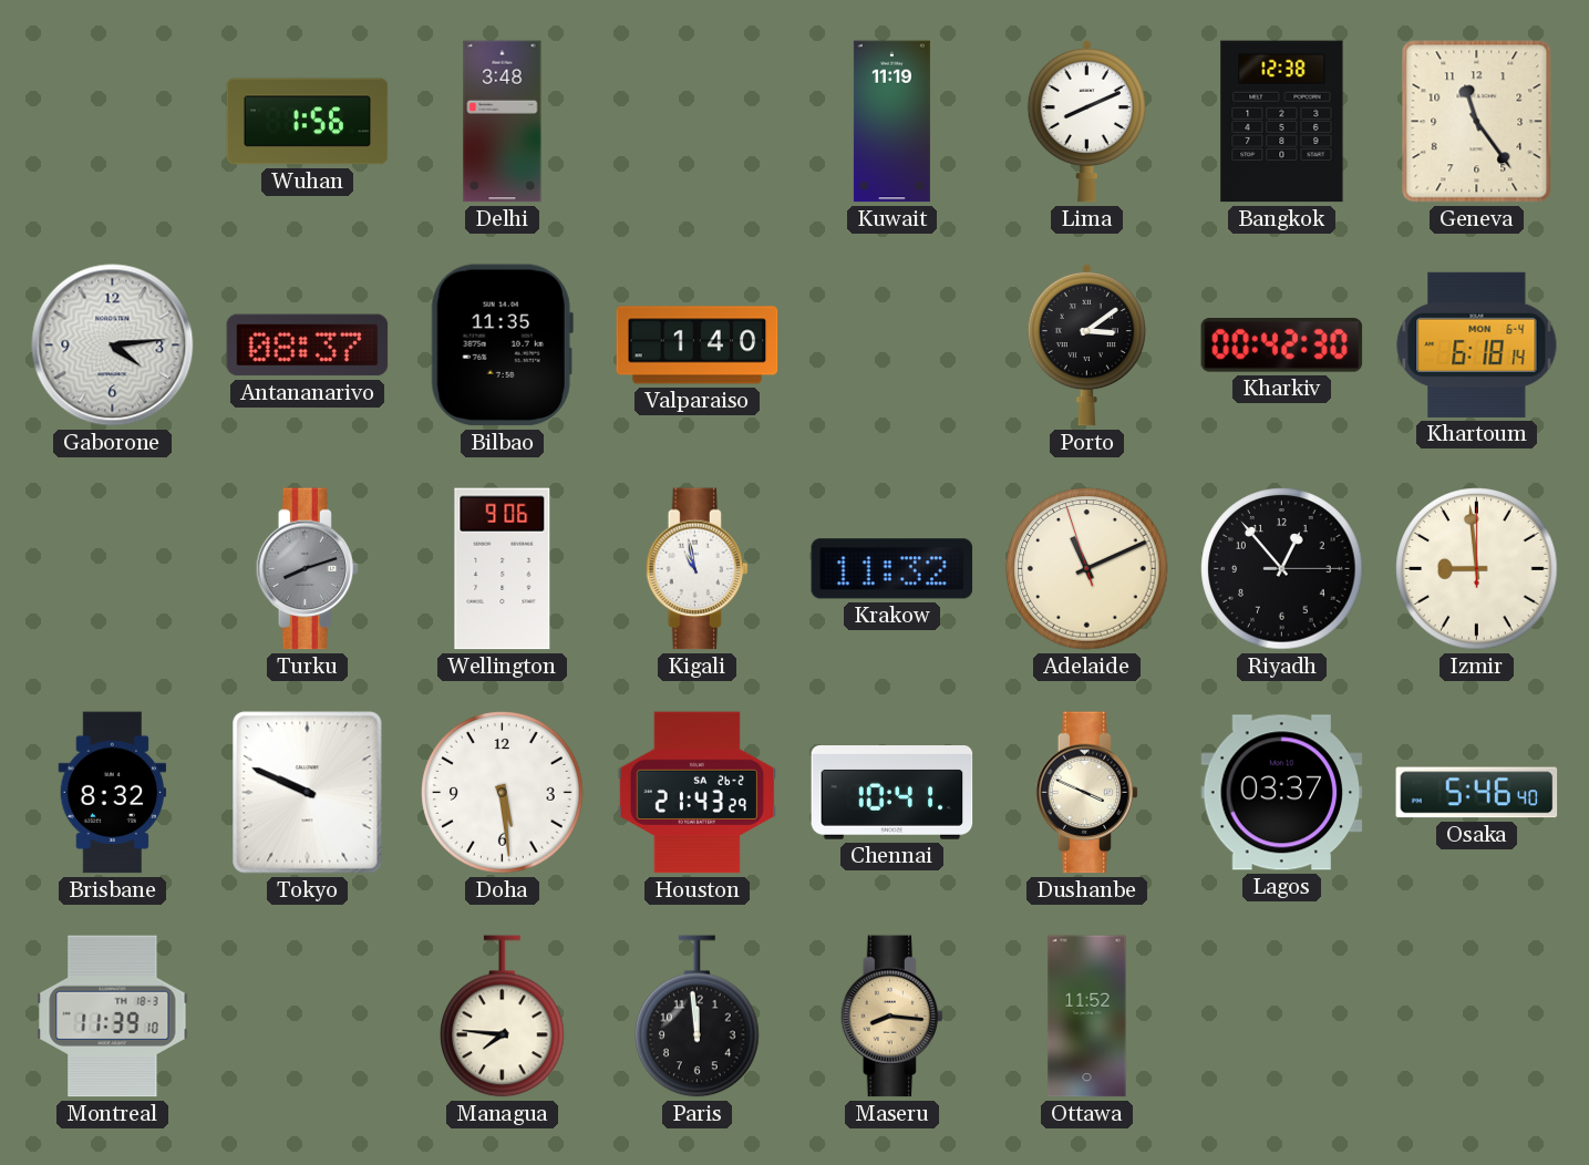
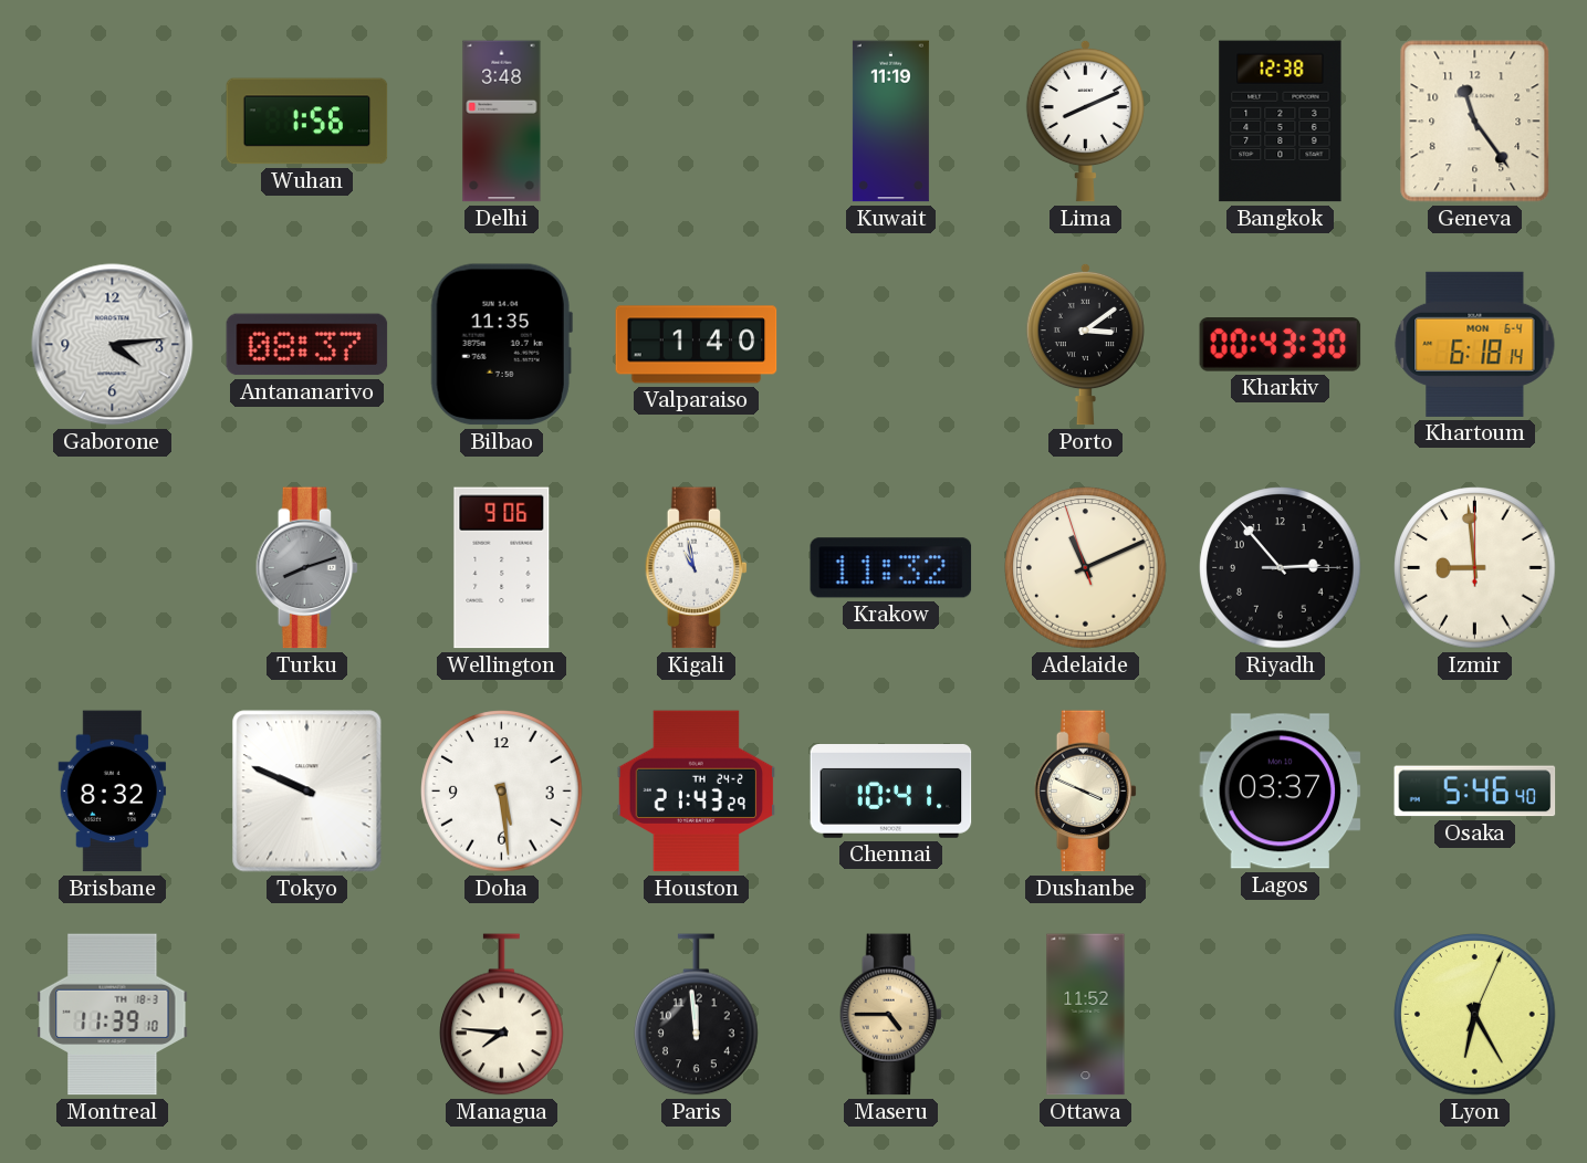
Kharkiv: 00:42 -> 00:43
Riyadh: 12:53 -> 2:53
Houston date: SA 26-2 -> TH 24-2
Maseru: 8:16 -> 4:45
Lyon: none -> 6:25
